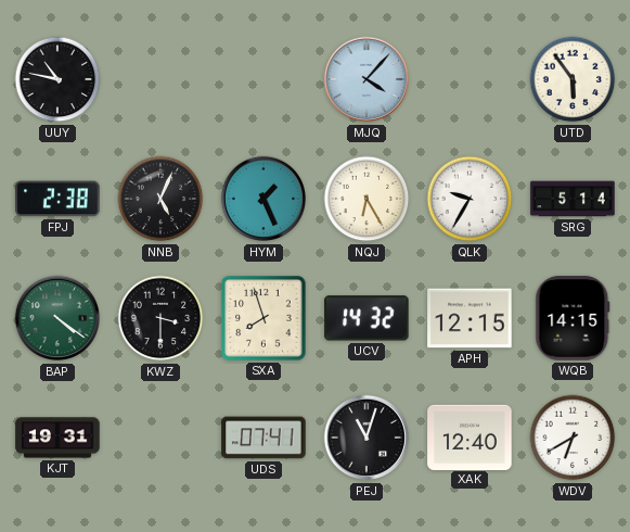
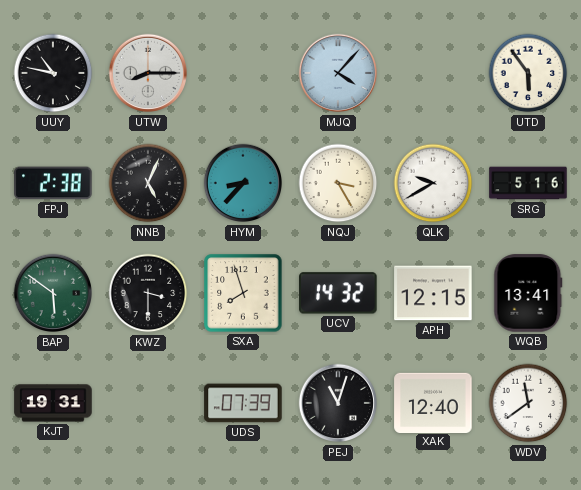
UTW: none -> 8:15
HYM: 1:26 -> 8:37
NQJ: 6:25 -> 3:25
QLK: 9:35 -> 9:40
SRG: 5:14 -> 5:16
BAP: 4:21 -> 5:51
WQB: 14:15 -> 13:41
UDS: 07:41 -> 07:39
WDV: 6:40 -> 11:39
